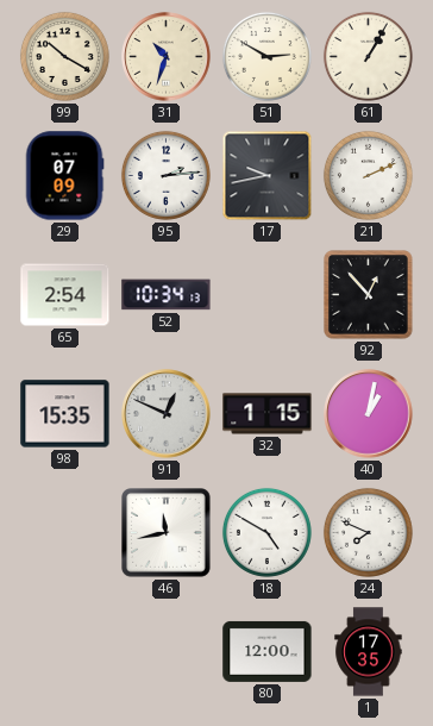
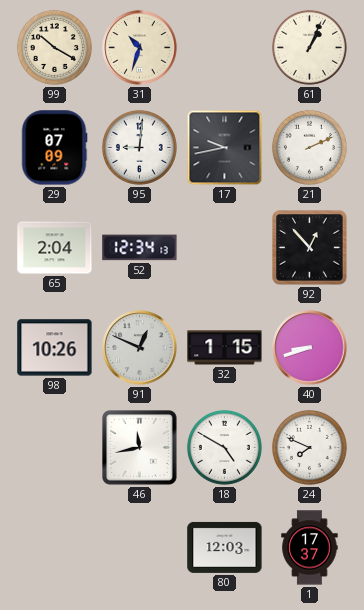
51: 2:50 -> none
61: 1:05 -> 1:04
95: 2:14 -> 9:01
65: 2:54 -> 2:04
52: 10:34 -> 12:34
98: 15:35 -> 10:26
40: 1:02 -> 8:42
80: 12:00 -> 12:03
1: 17:35 -> 17:37
